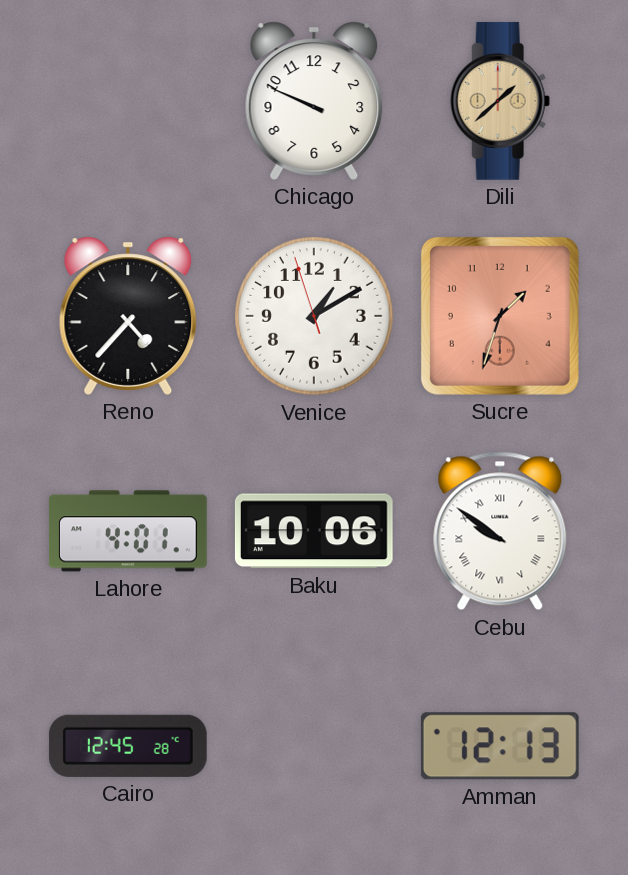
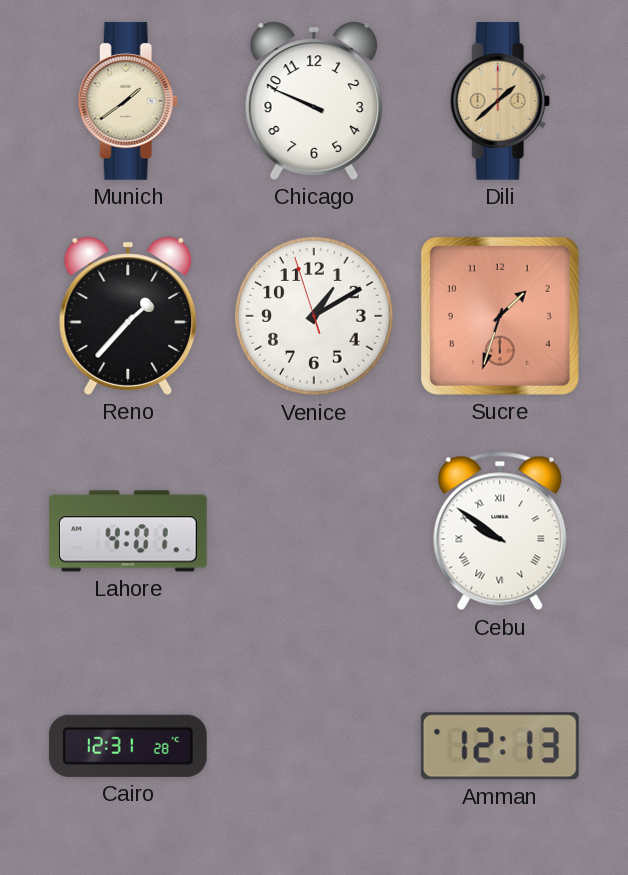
Munich: none -> 1:39
Reno: 4:37 -> 1:37
Baku: 10:06 -> none
Cairo: 12:45 -> 12:31
